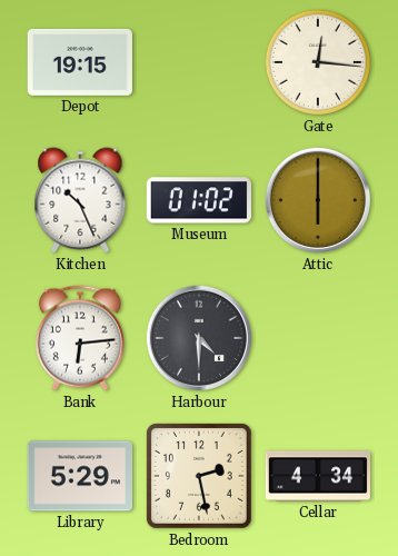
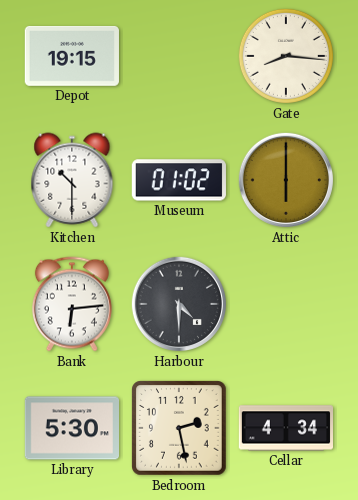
Gate: 12:16 -> 8:16
Kitchen: 10:26 -> 10:30
Library: 5:29 -> 5:30
